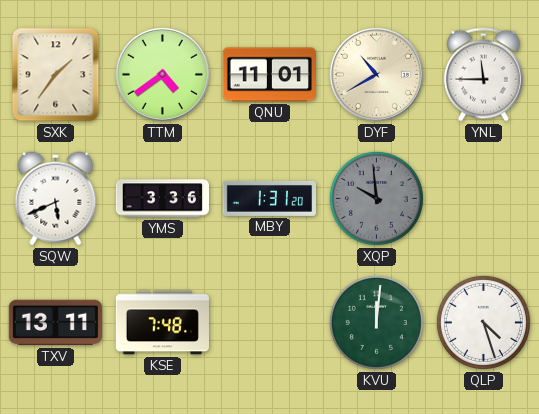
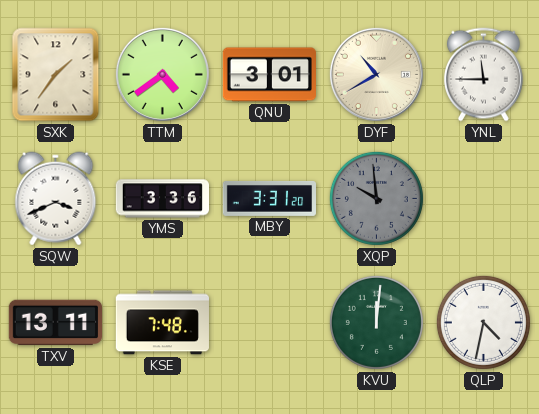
QNU: 11:01 -> 3:01
SQW: 5:41 -> 3:41
MBY: 1:31 -> 3:31
QLP: 4:27 -> 4:32
